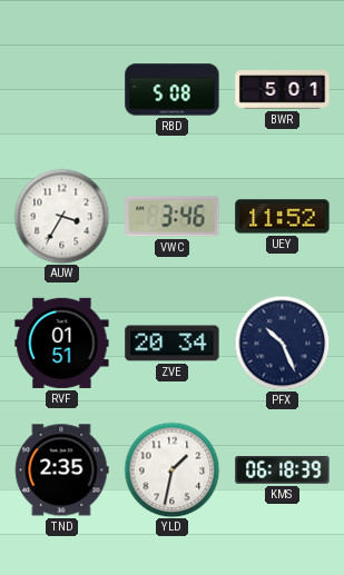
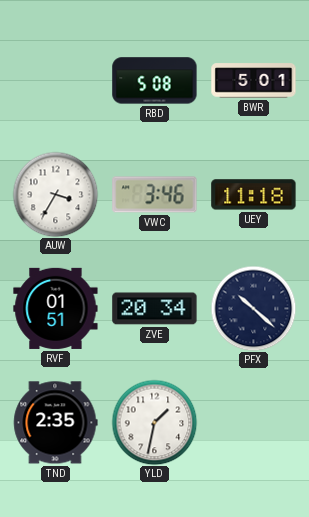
UEY: 11:52 -> 11:18
PFX: 10:26 -> 10:22
KMS: 06:18 -> none
